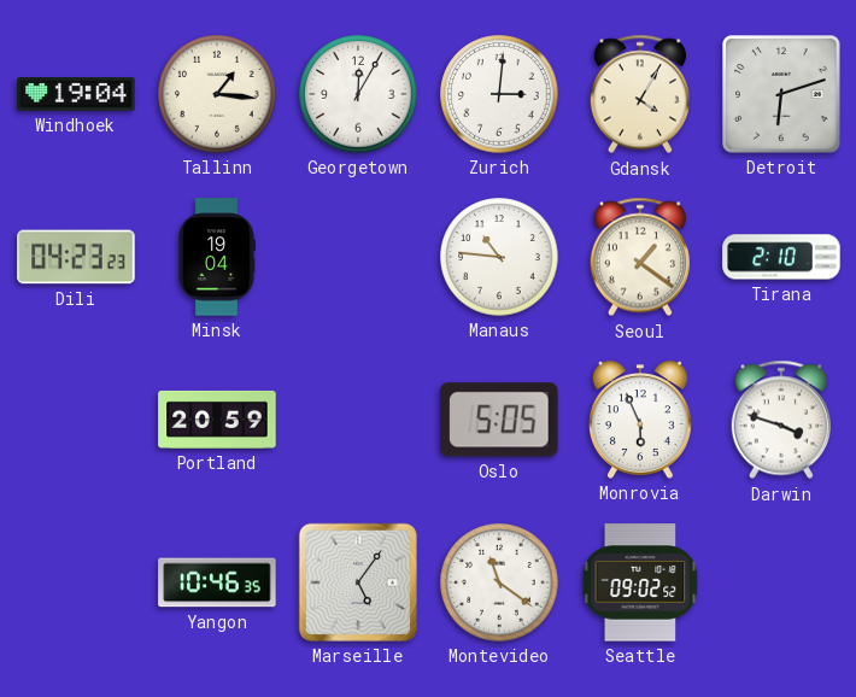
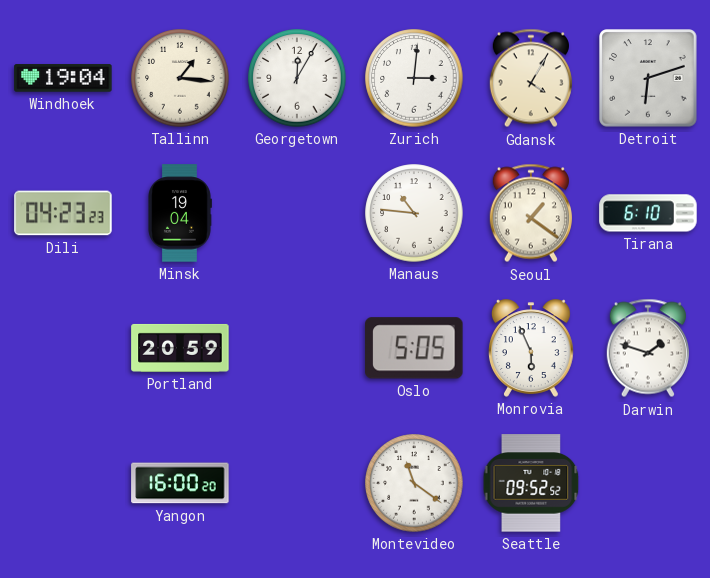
Tirana: 2:10 -> 6:10
Darwin: 3:48 -> 1:48
Yangon: 10:46 -> 16:00
Marseille: 5:06 -> none
Seattle: 09:02 -> 09:52
